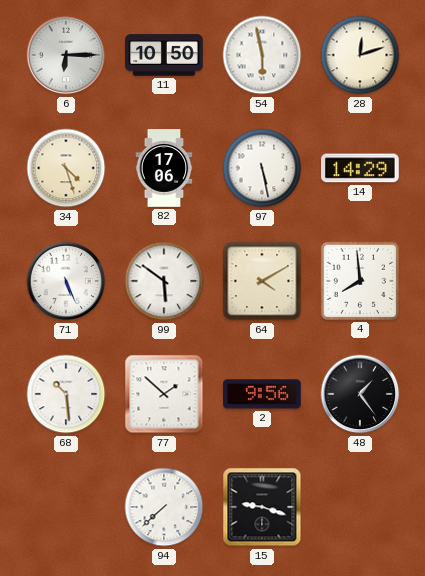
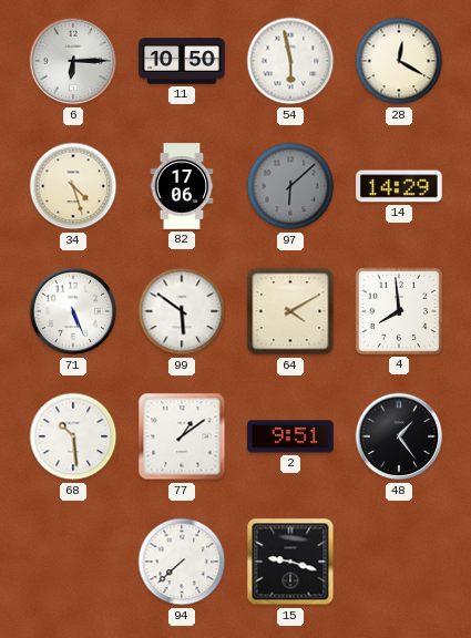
28: 12:12 -> 12:20
97: 5:28 -> 6:08
97 dial: white -> grey
77: 1:52 -> 1:09
2: 9:56 -> 9:51
